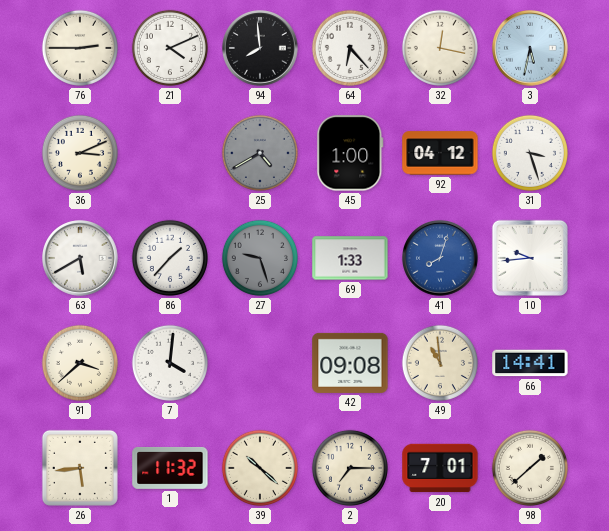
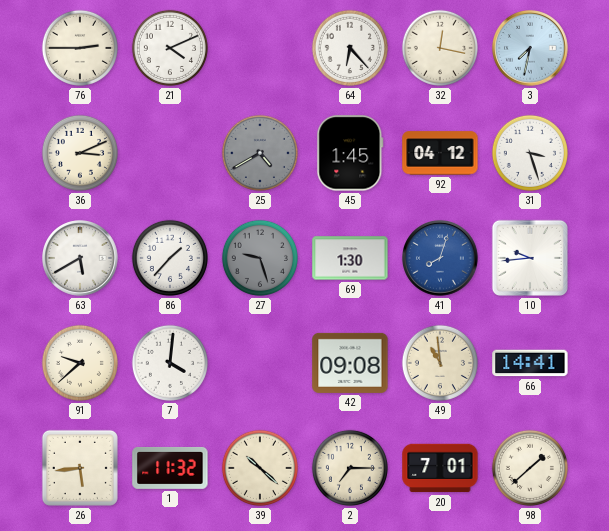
94: 7:59 -> none
3: 5:32 -> 7:32
45: 1:00 -> 1:45
69: 1:33 -> 1:30
91: 3:38 -> 9:38
